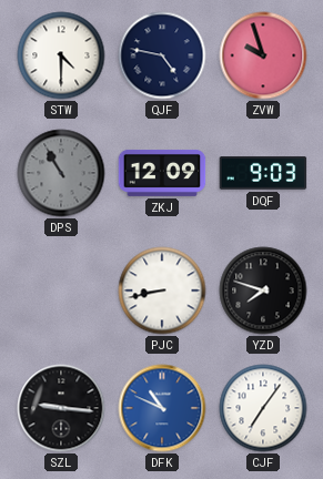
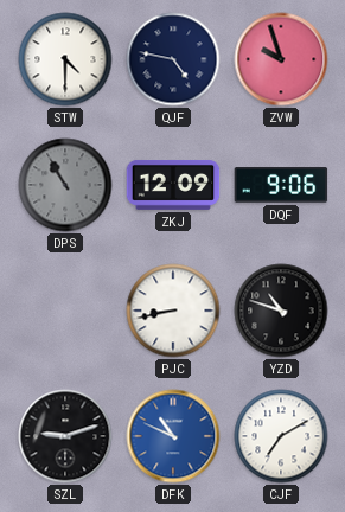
DQF: 9:03 -> 9:06
YZD: 7:48 -> 10:48
SZL: 9:16 -> 9:12
CJF: 7:06 -> 7:10
